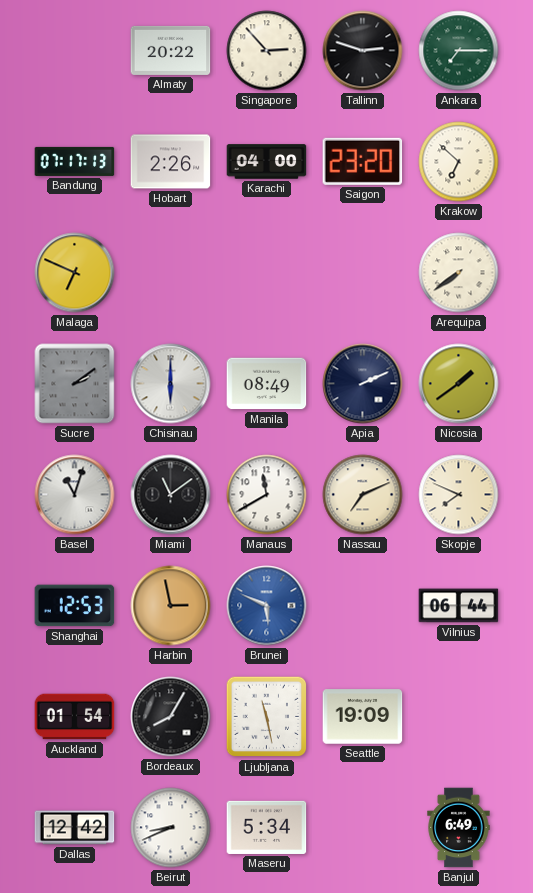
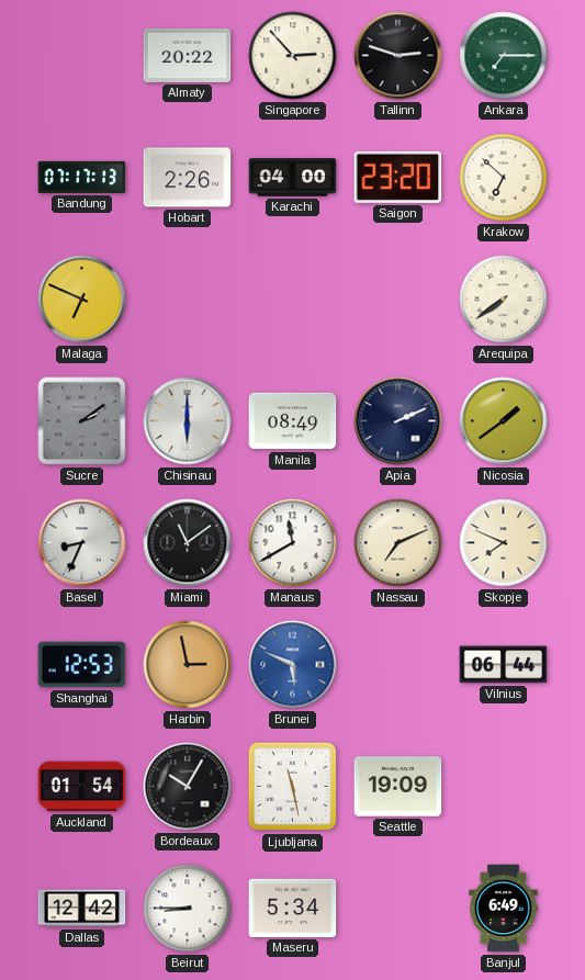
Basel: 11:03 -> 8:34
Bordeaux: 8:05 -> 10:05
Beirut: 8:41 -> 8:45
